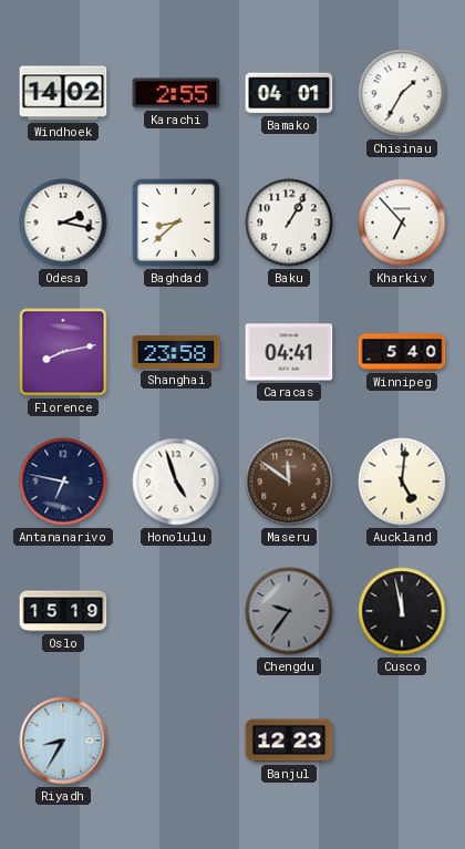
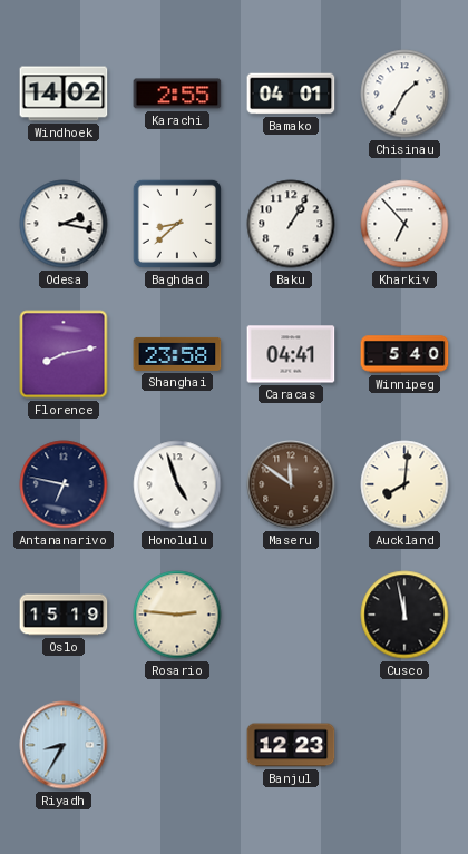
Auckland: 5:01 -> 8:01
Rosario: none -> 2:46
Chengdu: 9:36 -> none
